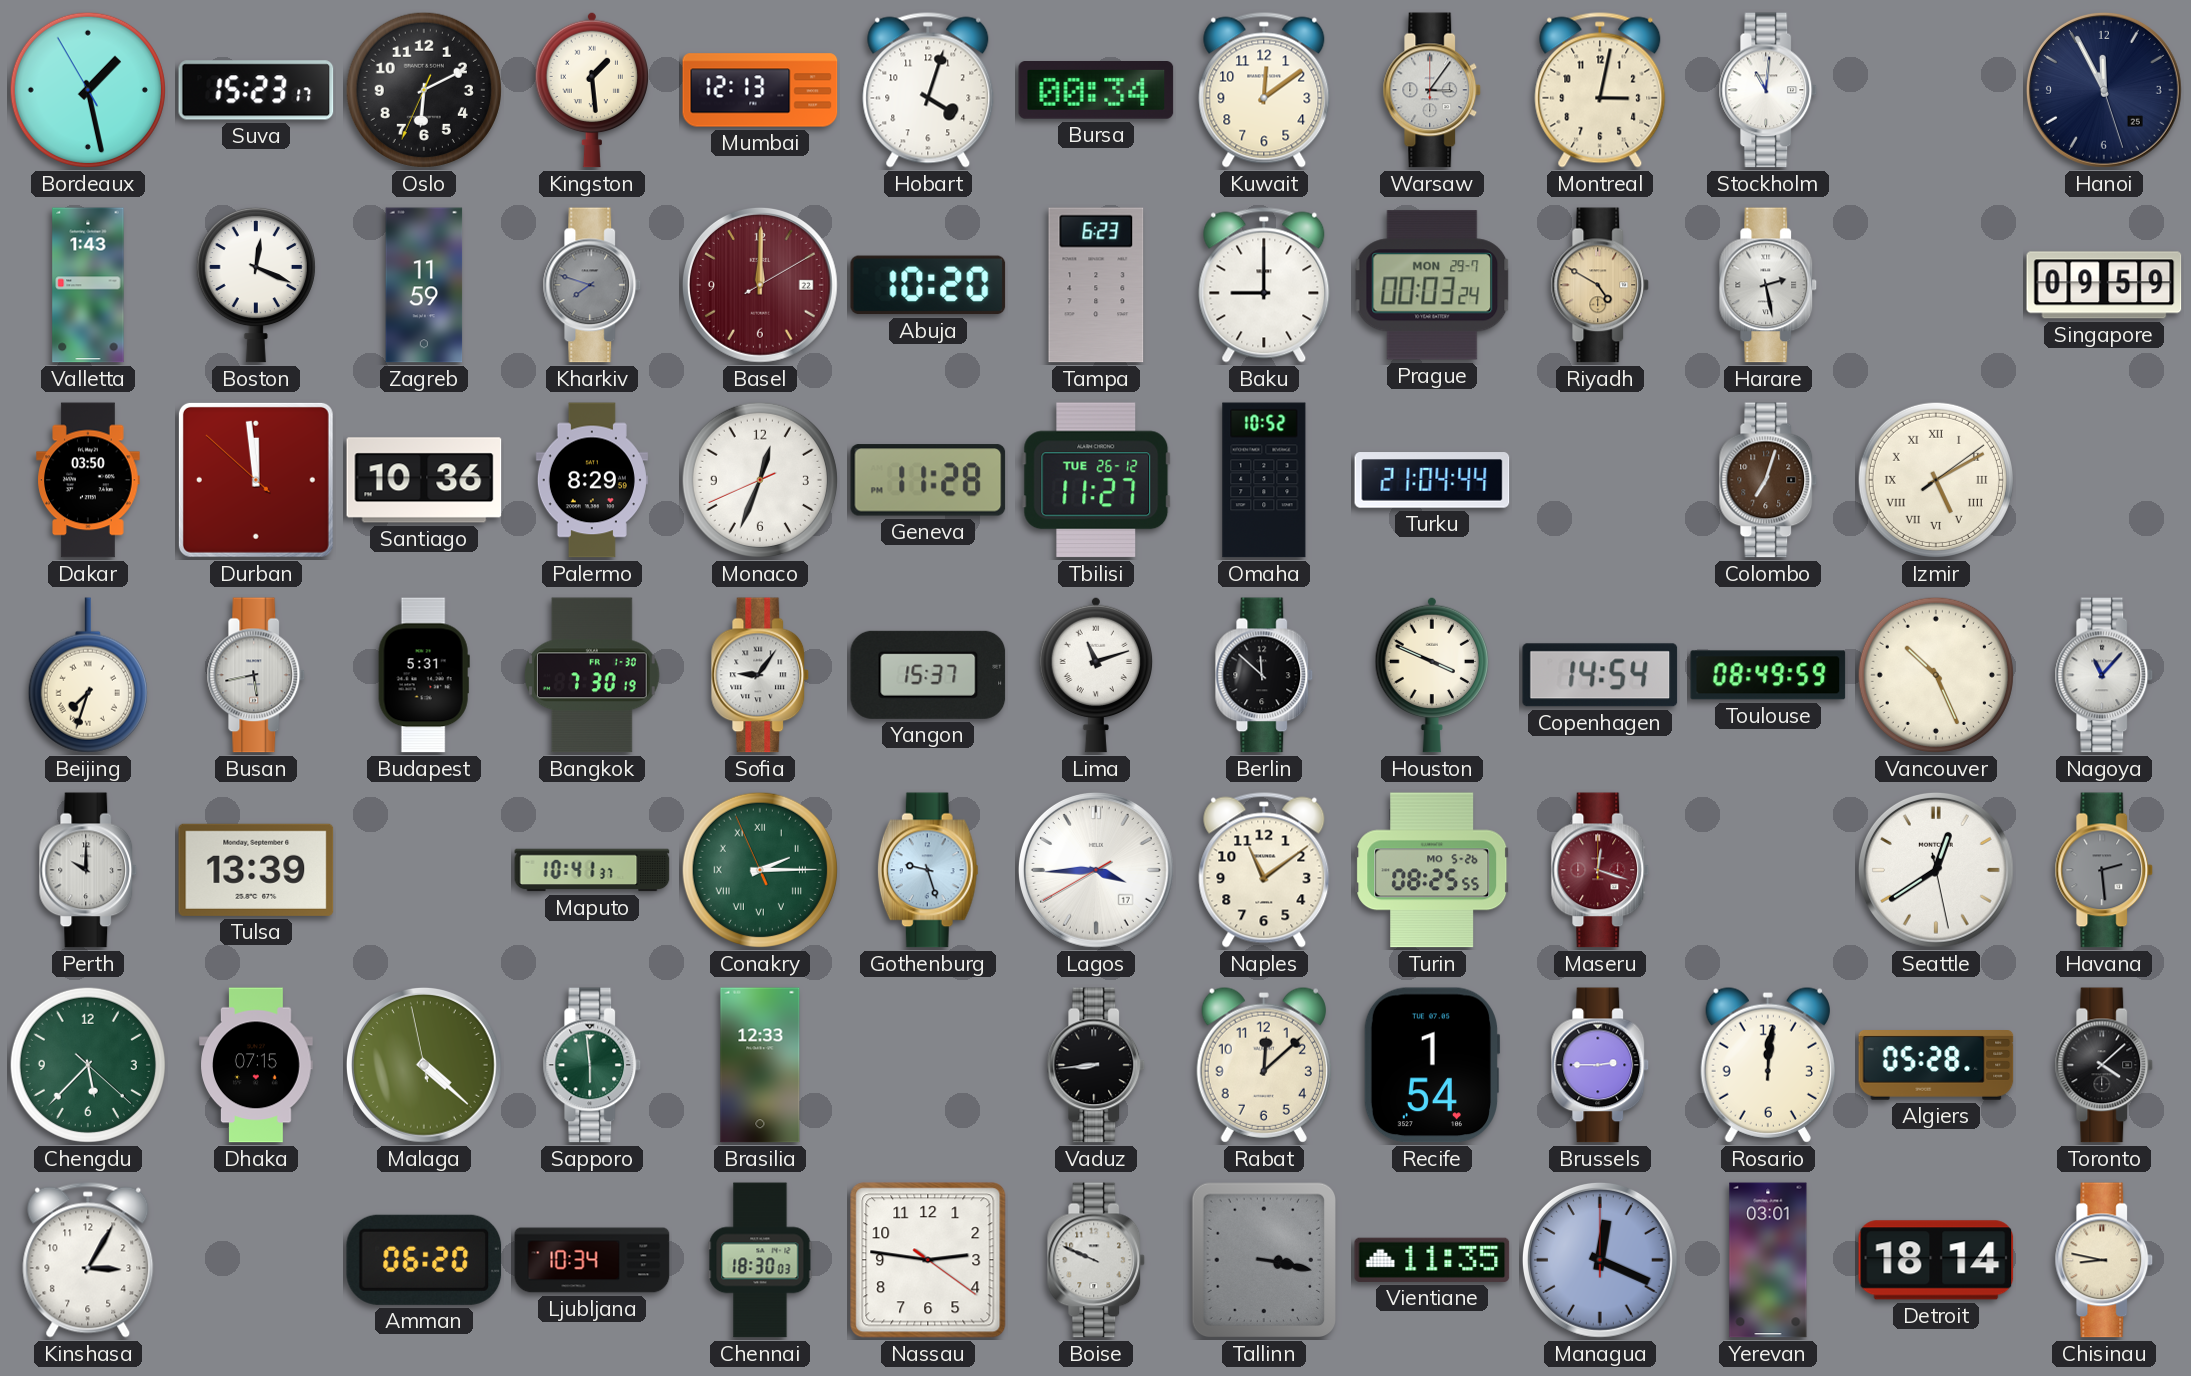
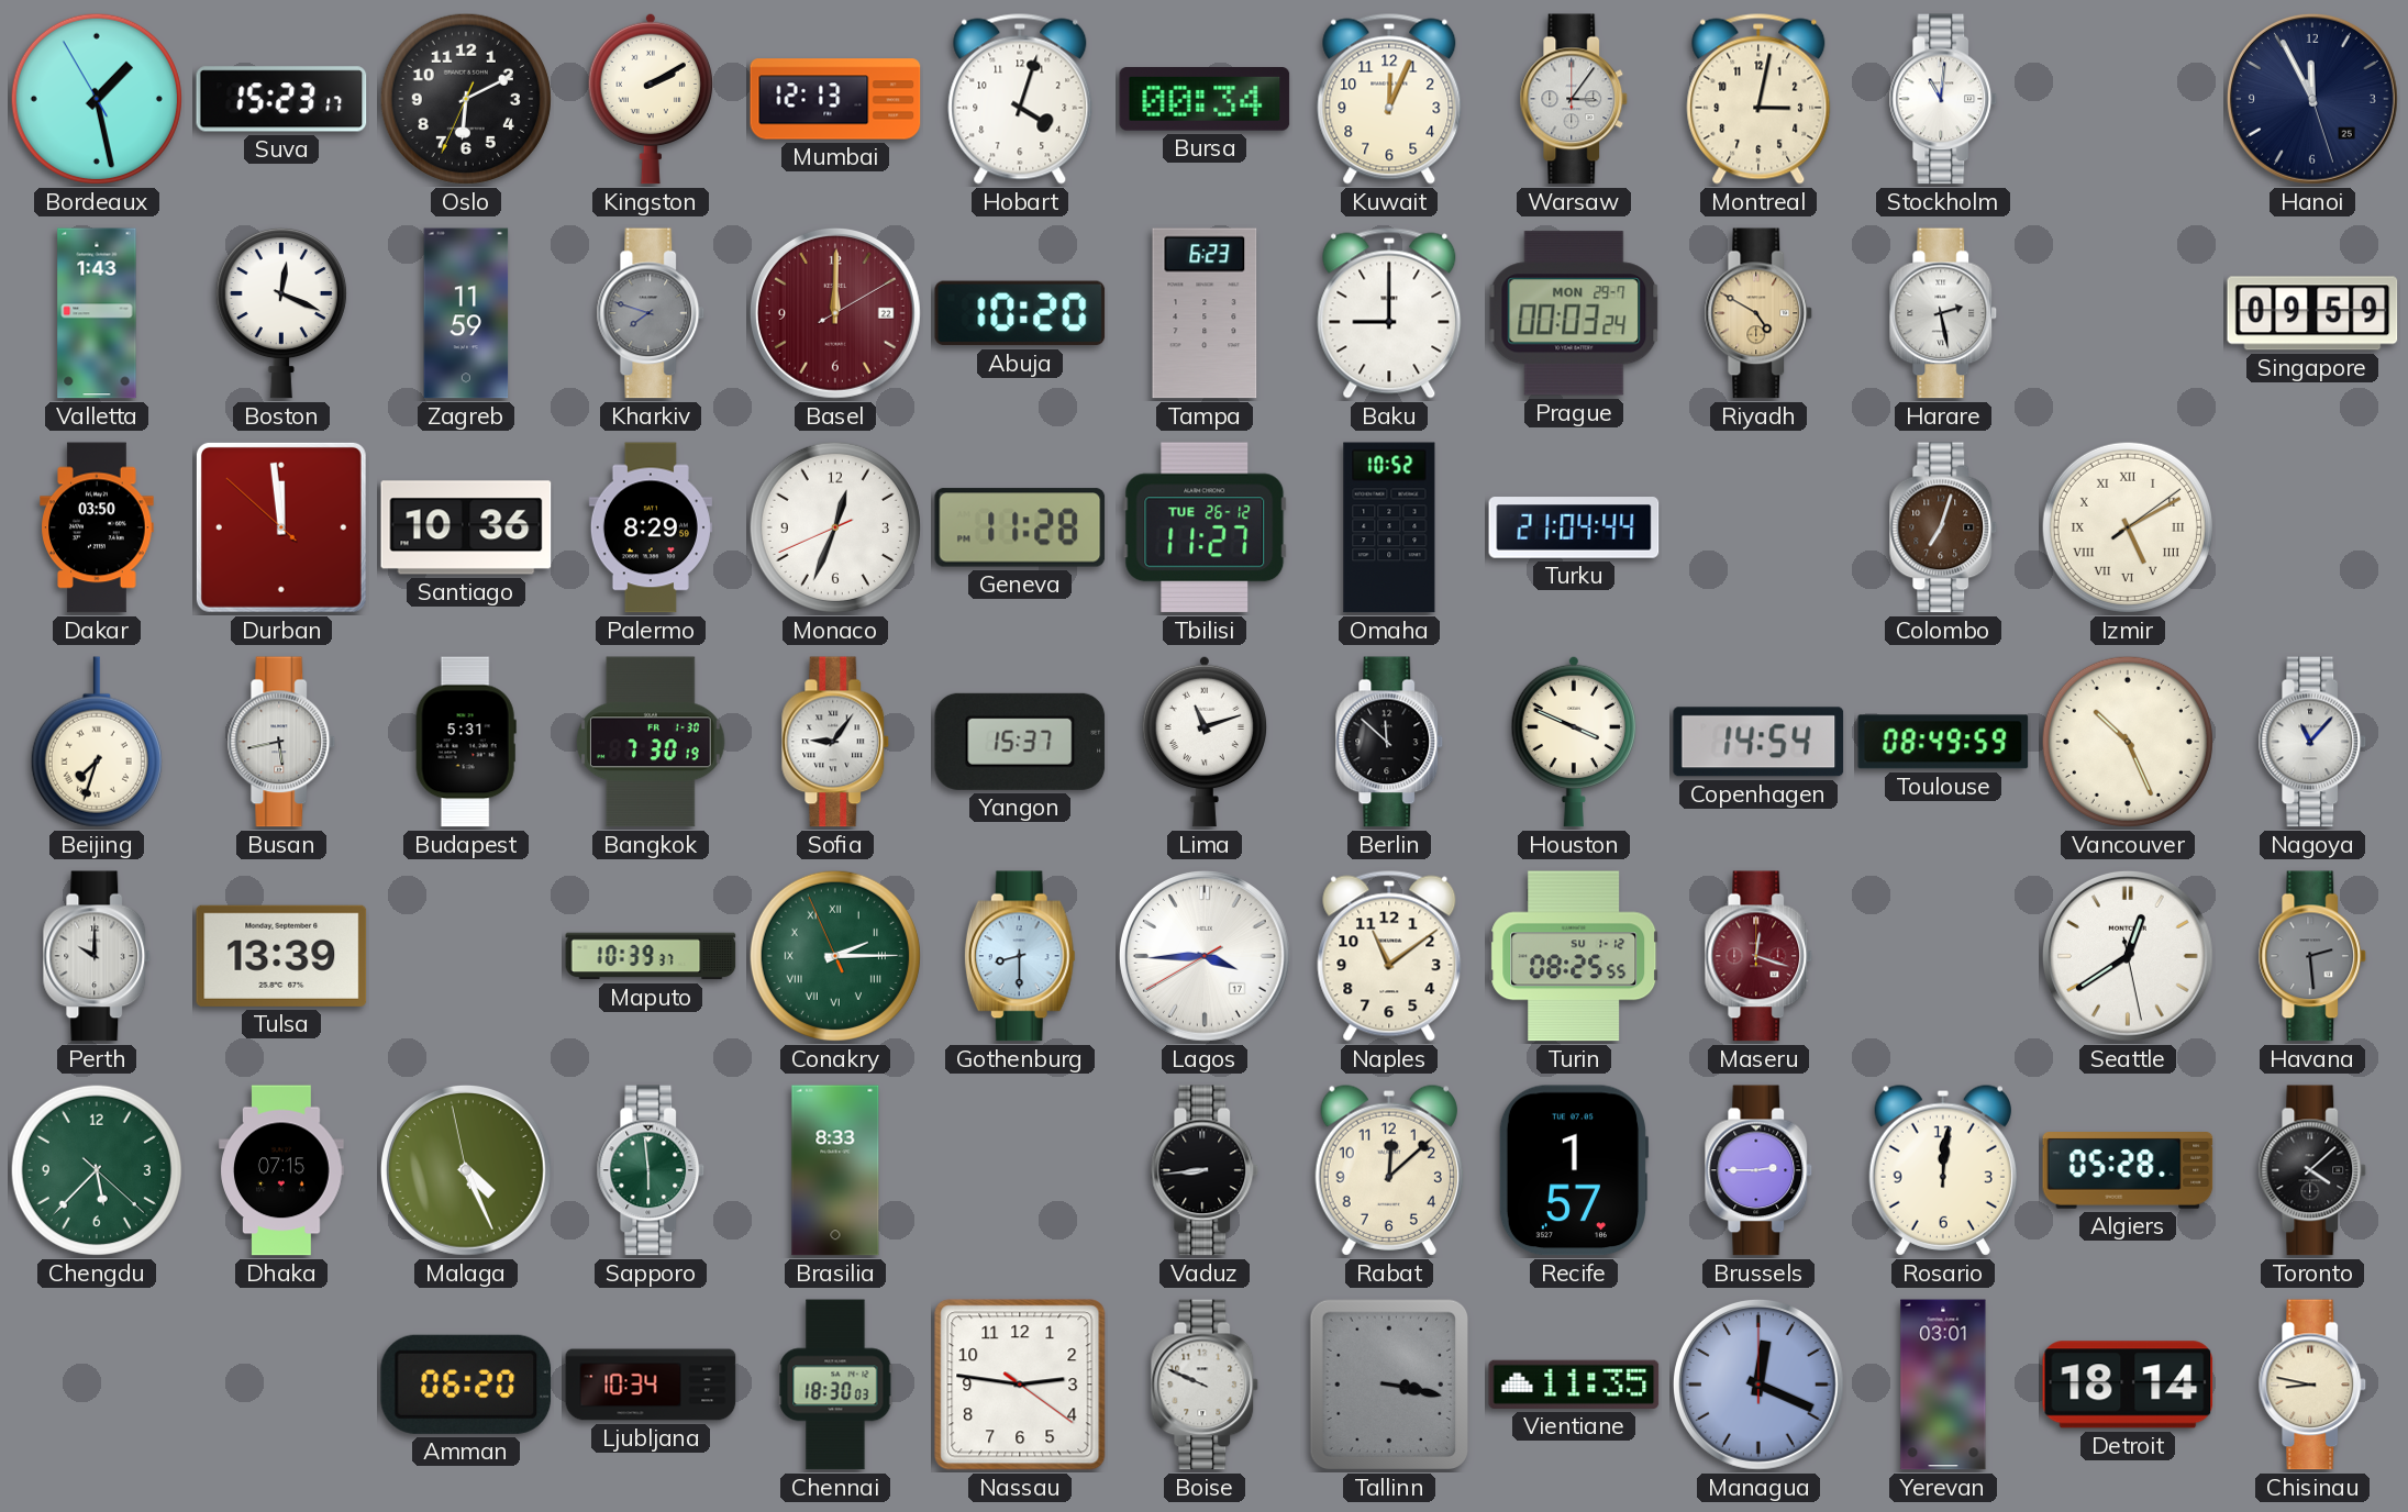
Kingston: 1:29 -> 2:10
Kuwait: 12:09 -> 12:04
Maputo: 10:41 -> 10:39
Gothenburg: 9:27 -> 8:30
Turin date: MO 5-26 -> SU 1-12
Malaga: 4:21 -> 4:25
Brasilia: 12:33 -> 8:33
Recife: 1:54 -> 1:57
Kinshasa: 3:05 -> none
